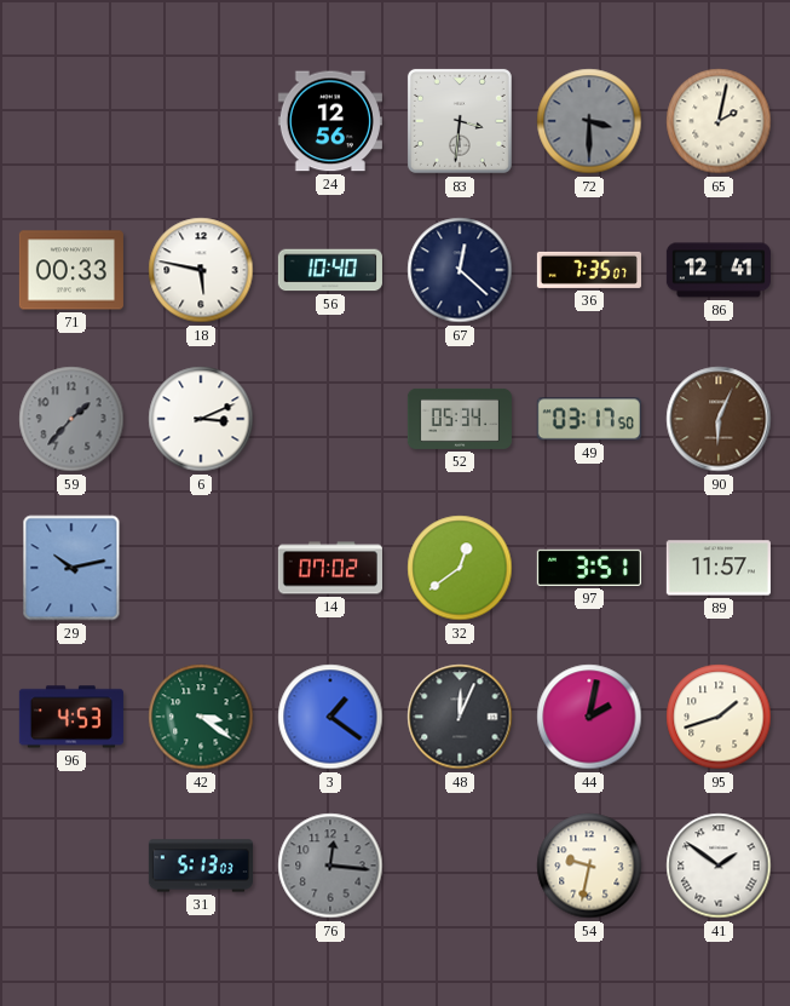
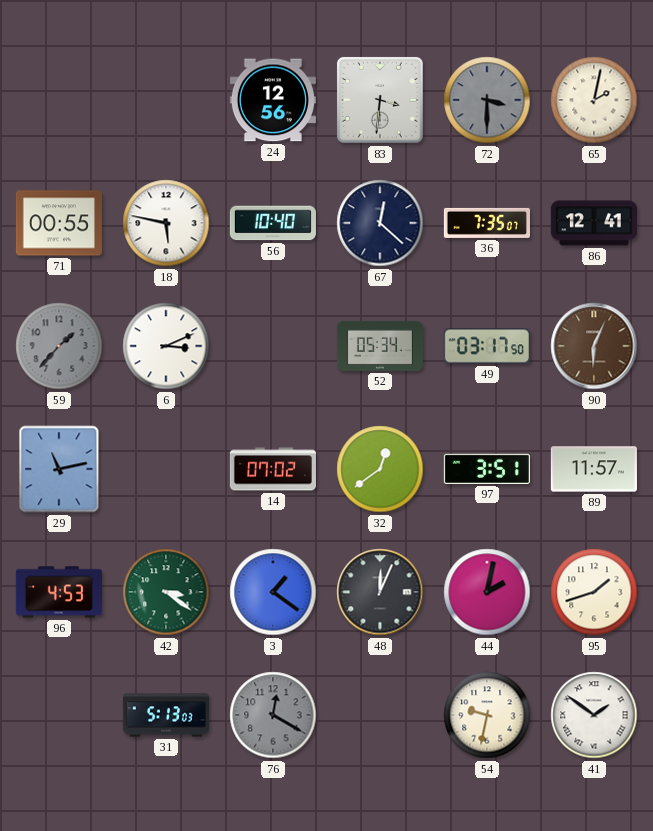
71: 00:33 -> 00:55
29: 10:13 -> 11:13
76: 12:16 -> 12:20
